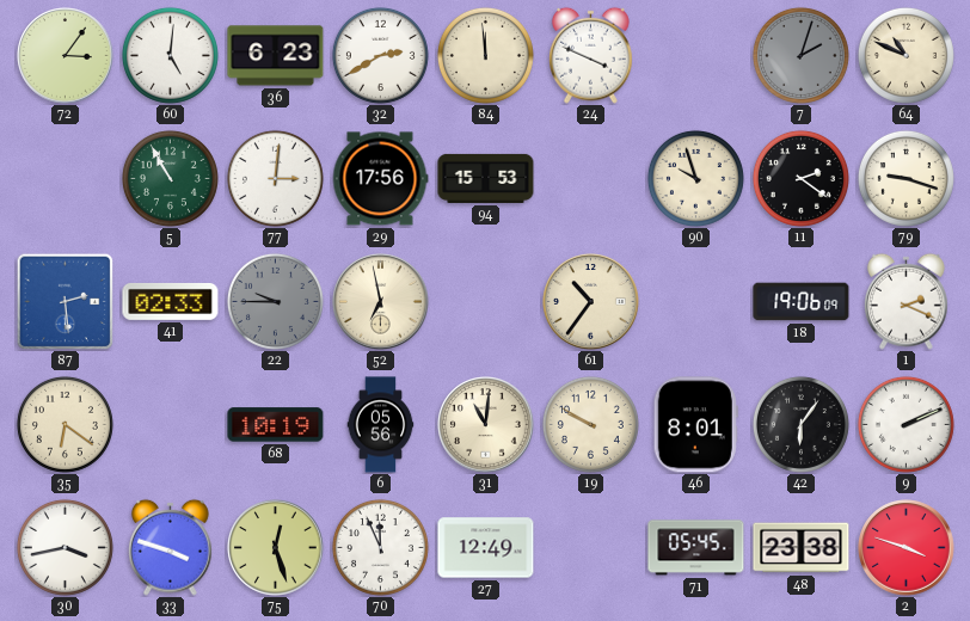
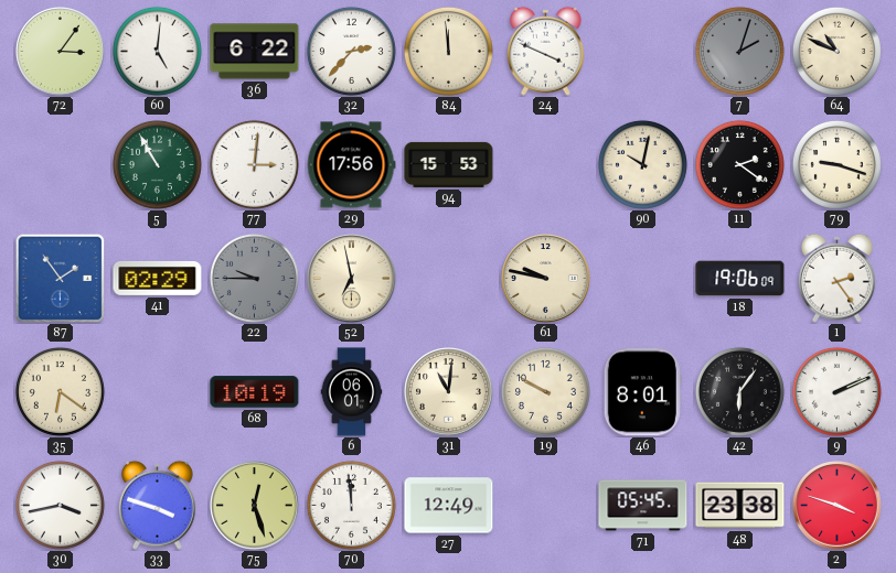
36: 6:23 -> 6:22
32: 2:40 -> 2:37
90: 9:57 -> 10:02
87: 2:29 -> 1:54
41: 02:33 -> 02:29
61: 10:36 -> 9:47
1: 2:19 -> 2:24
6: 05:56 -> 06:01
70: 11:56 -> 11:59
